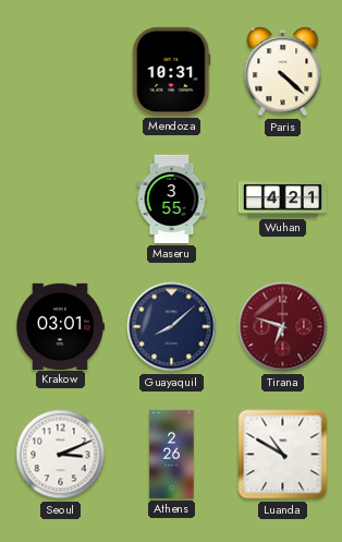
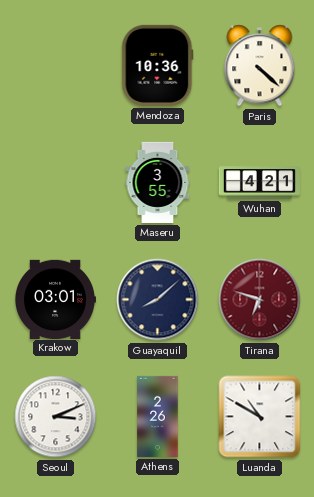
Mendoza: 10:31 -> 10:36
